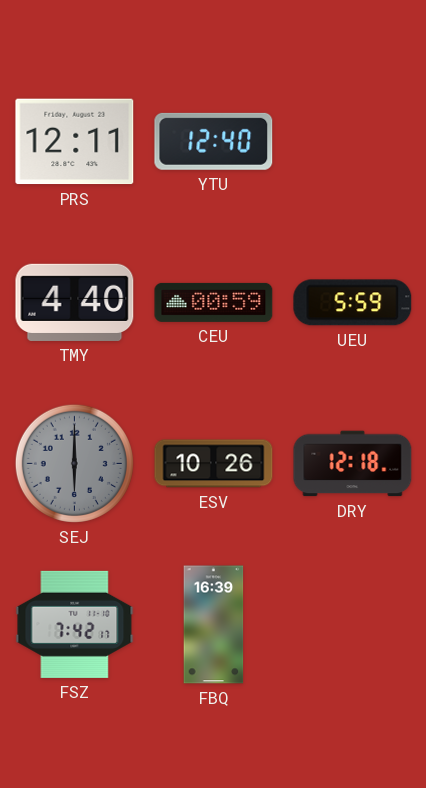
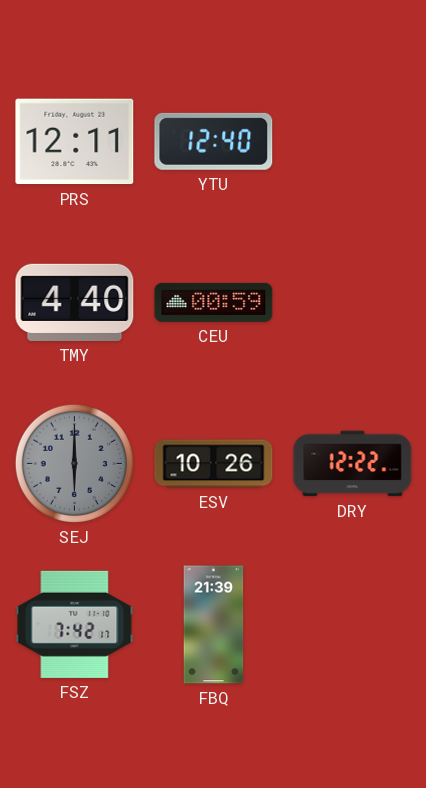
UEU: 5:59 -> none
DRY: 12:18 -> 12:22
FBQ: 16:39 -> 21:39
